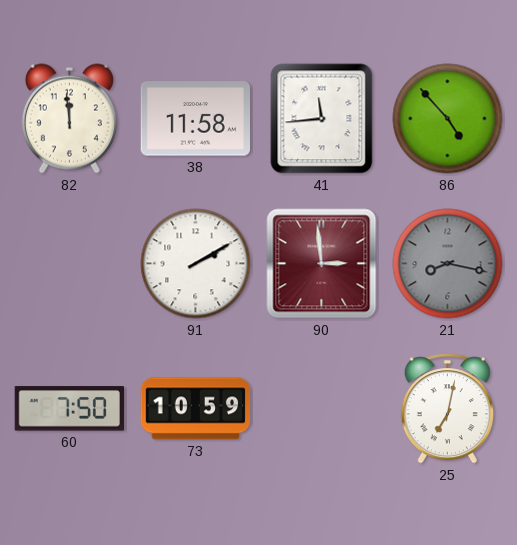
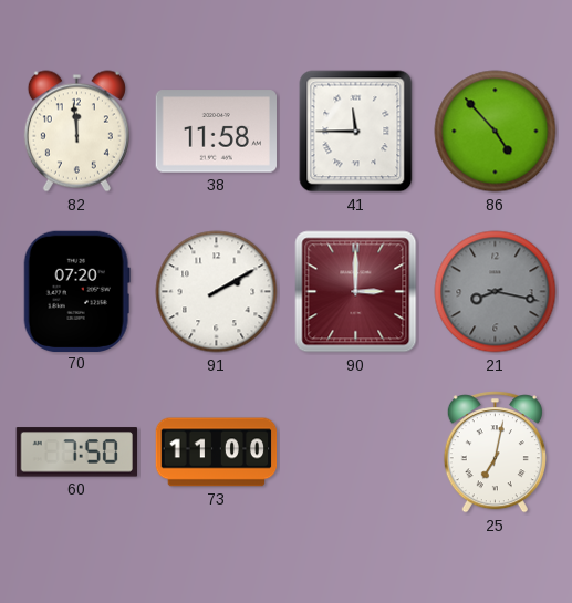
41: 11:44 -> 11:45
70: none -> 07:20
90: 2:59 -> 3:00
73: 10:59 -> 11:00
